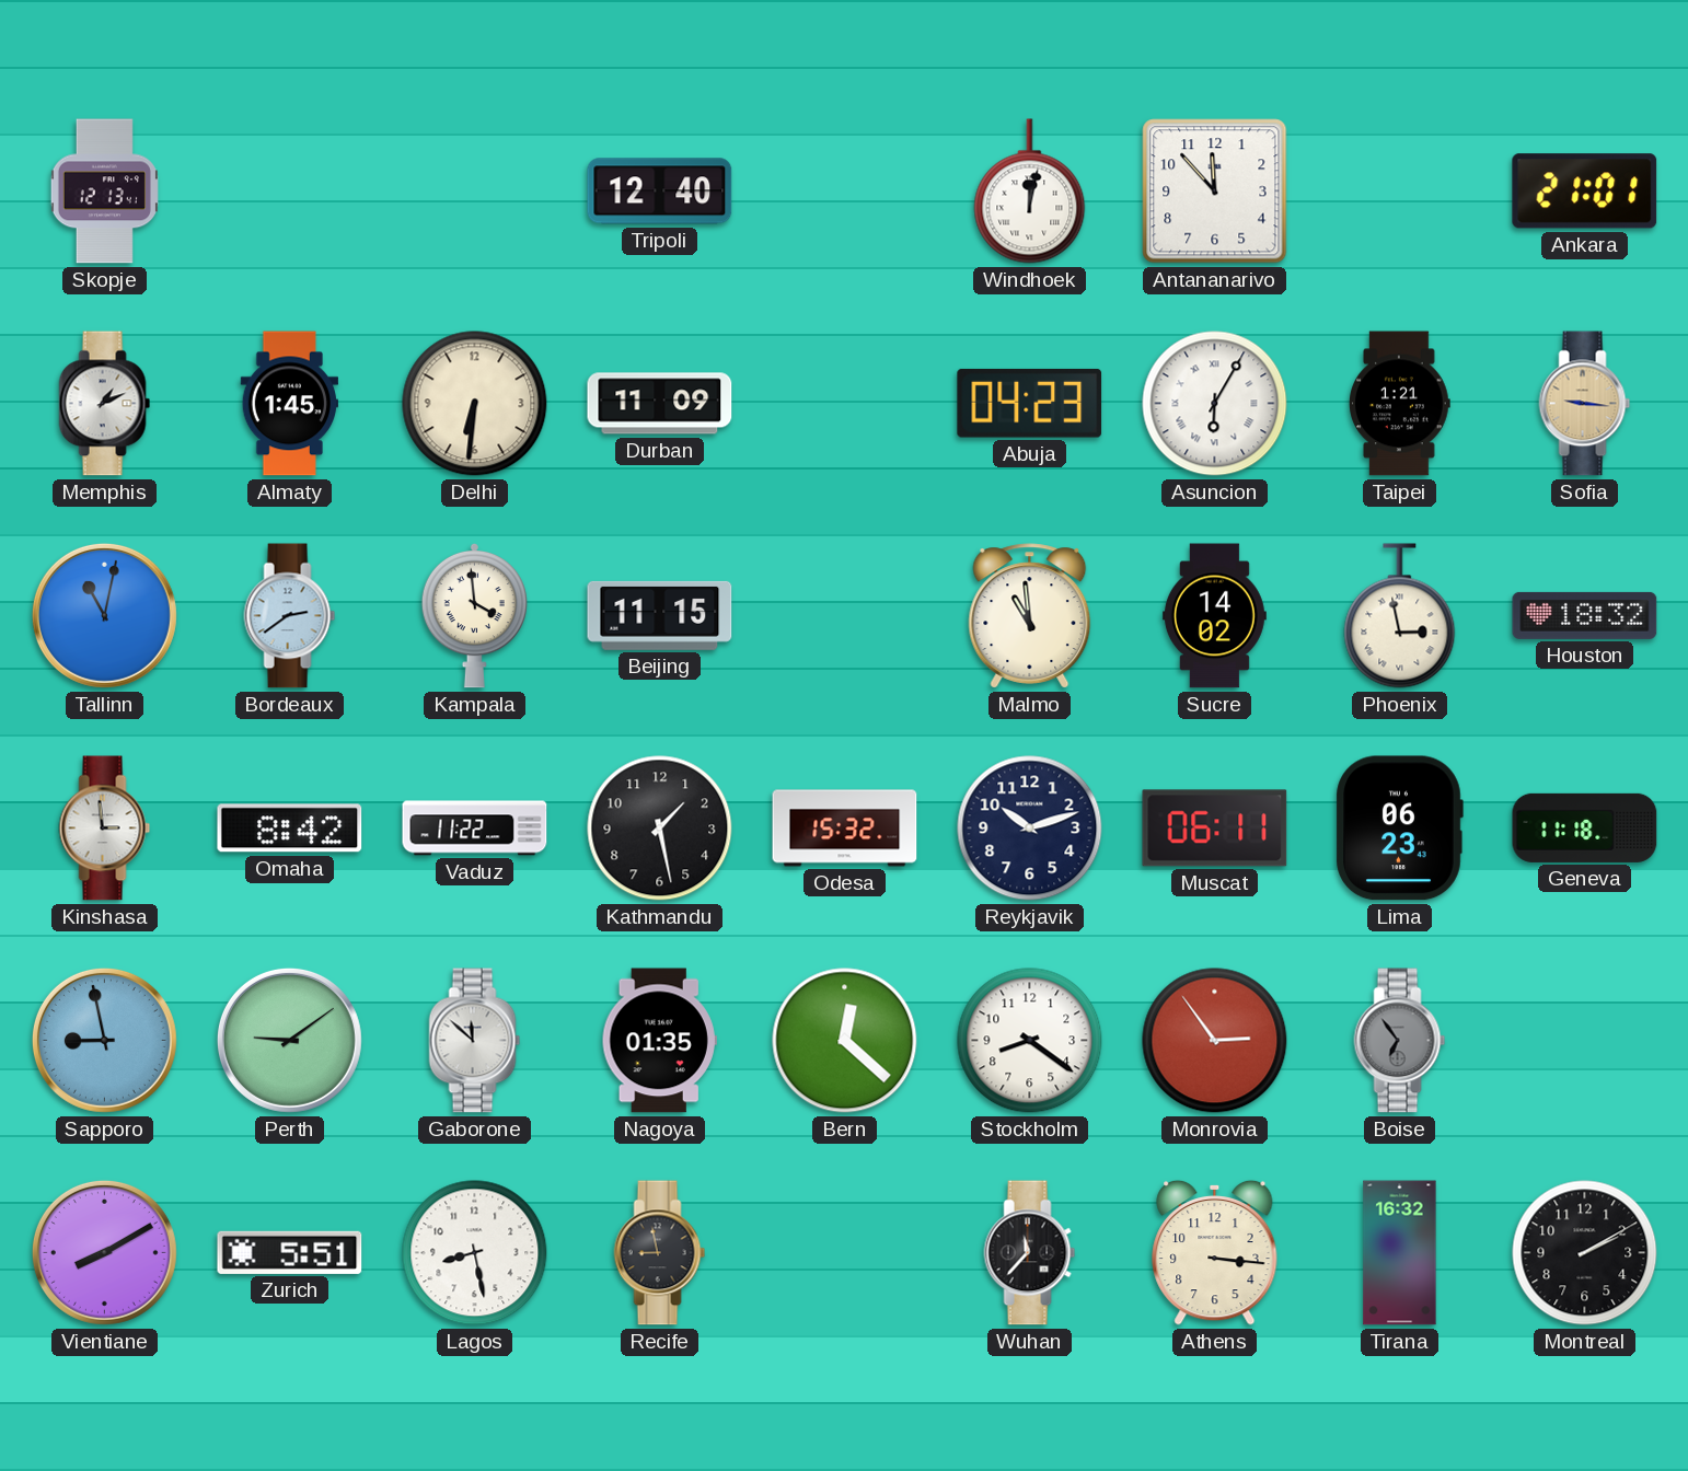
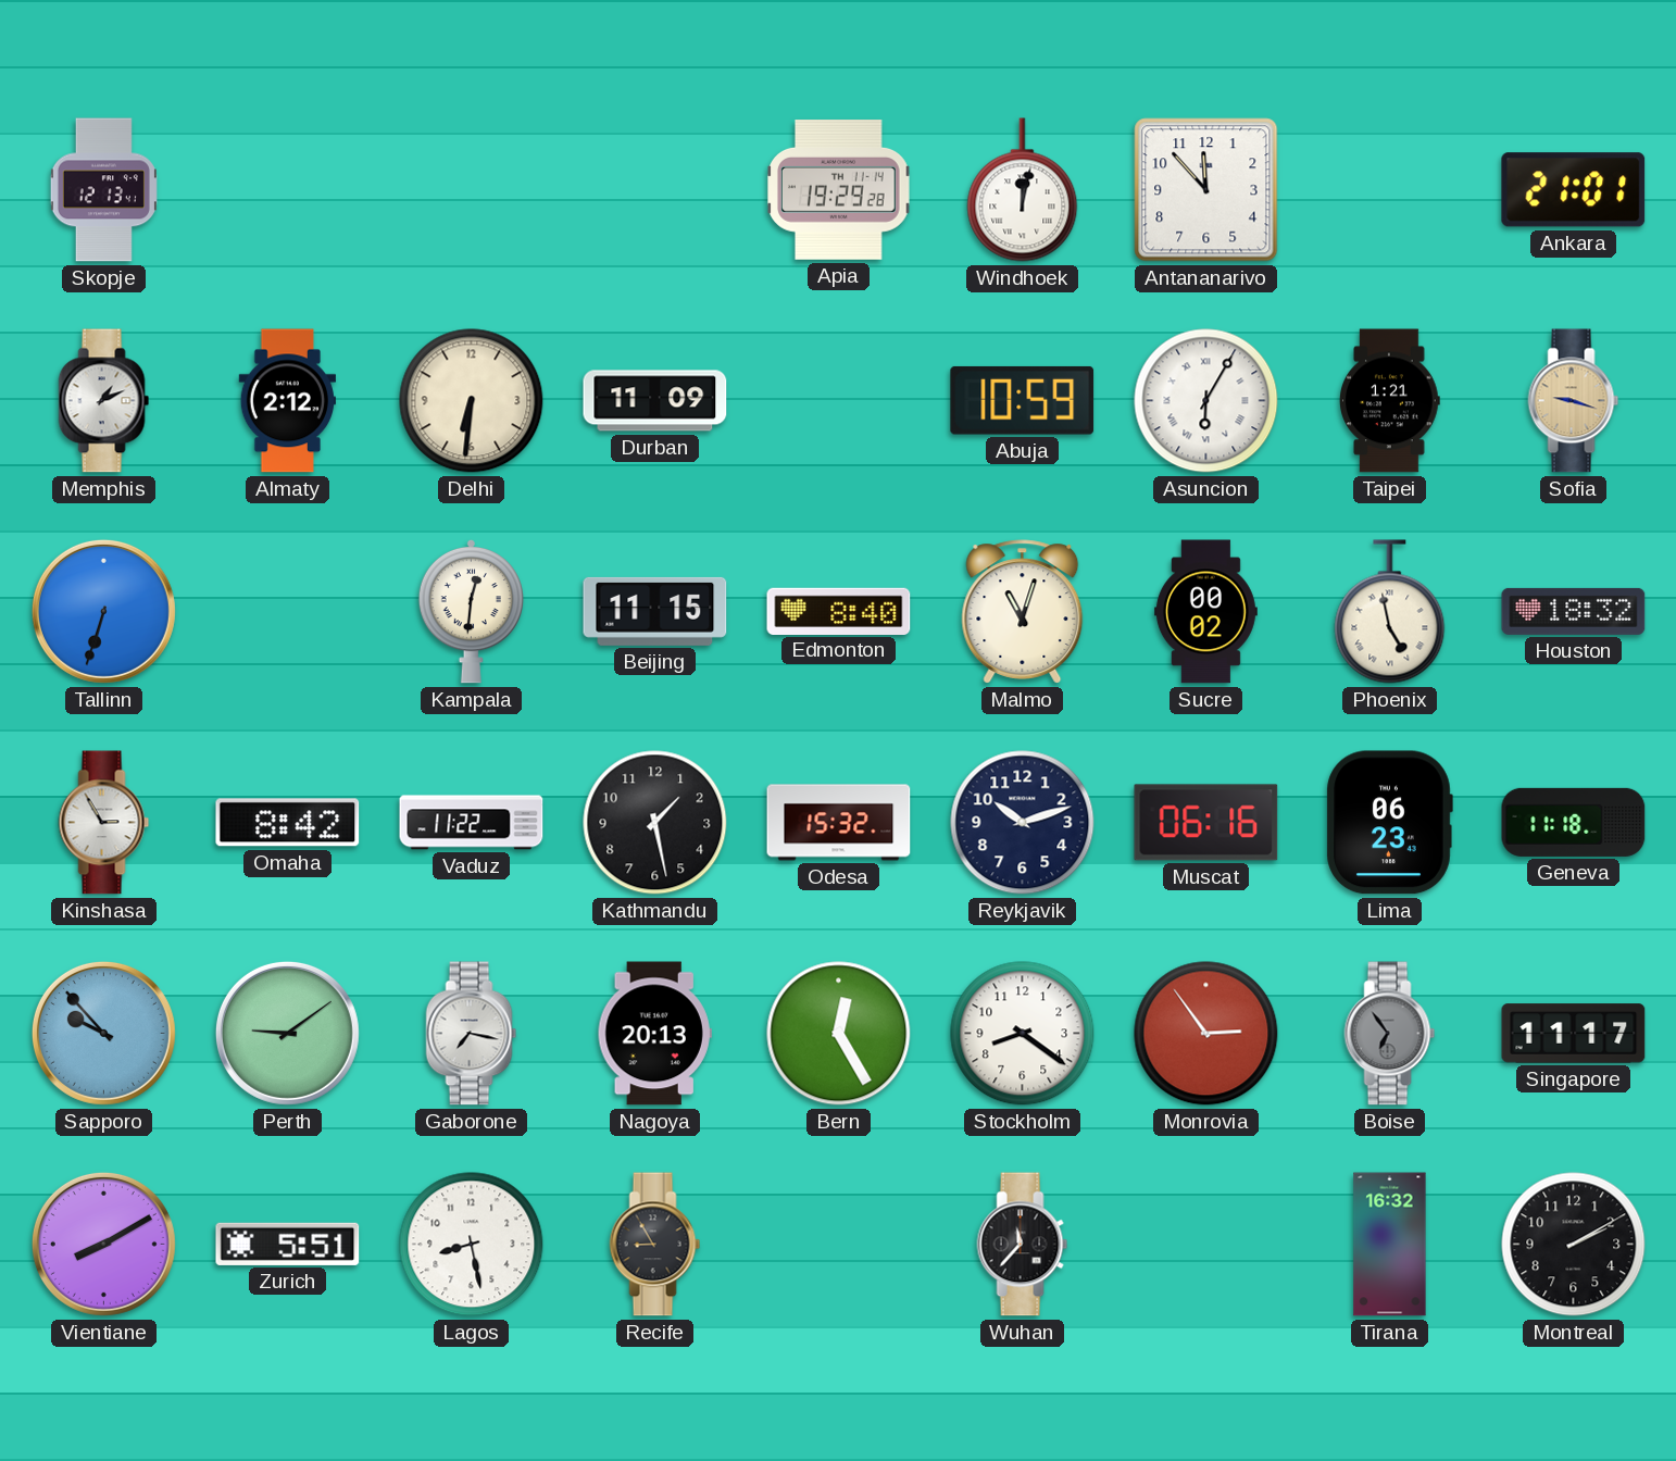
Tripoli: 12:40 -> none
Apia: none -> 19:29
Almaty: 1:45 -> 2:12
Abuja: 04:23 -> 10:59
Sofia: 9:16 -> 9:18
Tallinn: 11:02 -> 6:33
Bordeaux: 2:39 -> none
Kampala: 3:59 -> 12:31
Edmonton: none -> 8:40
Malmo: 10:59 -> 11:03
Sucre: 14:02 -> 00:02
Phoenix: 2:58 -> 4:58
Kinshasa: 2:59 -> 2:55
Muscat: 06:11 -> 06:16
Sapporo: 8:58 -> 9:53
Gaborone: 11:52 -> 7:17
Nagoya: 01:35 -> 20:13
Bern: 12:22 -> 12:25
Singapore: none -> 11:17
Recife: 8:58 -> 8:55
Athens: 3:16 -> none
